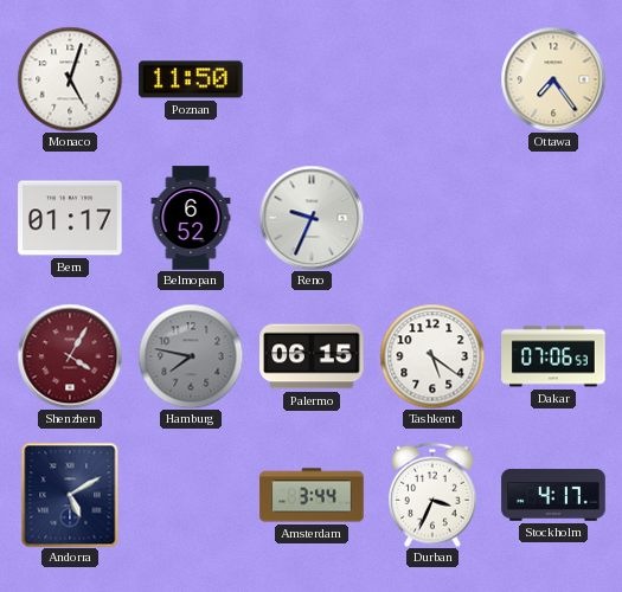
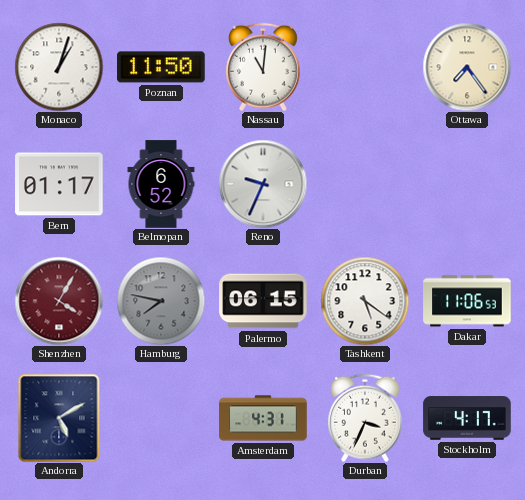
Monaco: 5:03 -> 1:03
Nassau: none -> 11:01
Dakar: 07:06 -> 11:06
Amsterdam: 3:44 -> 4:31
